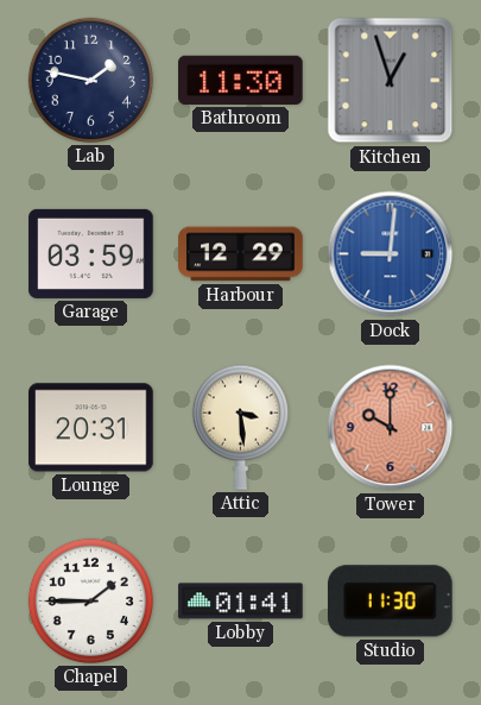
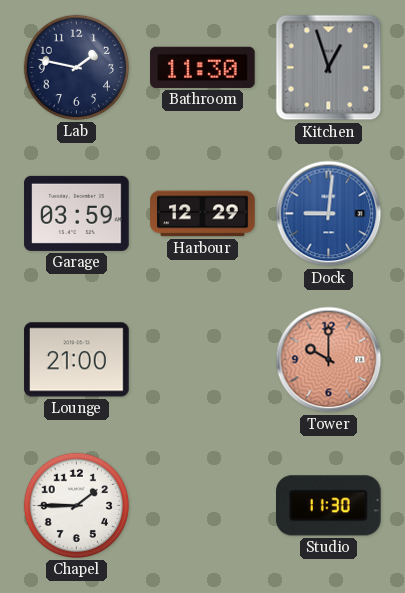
Lounge: 20:31 -> 21:00
Attic: 3:29 -> none
Lobby: 01:41 -> none
